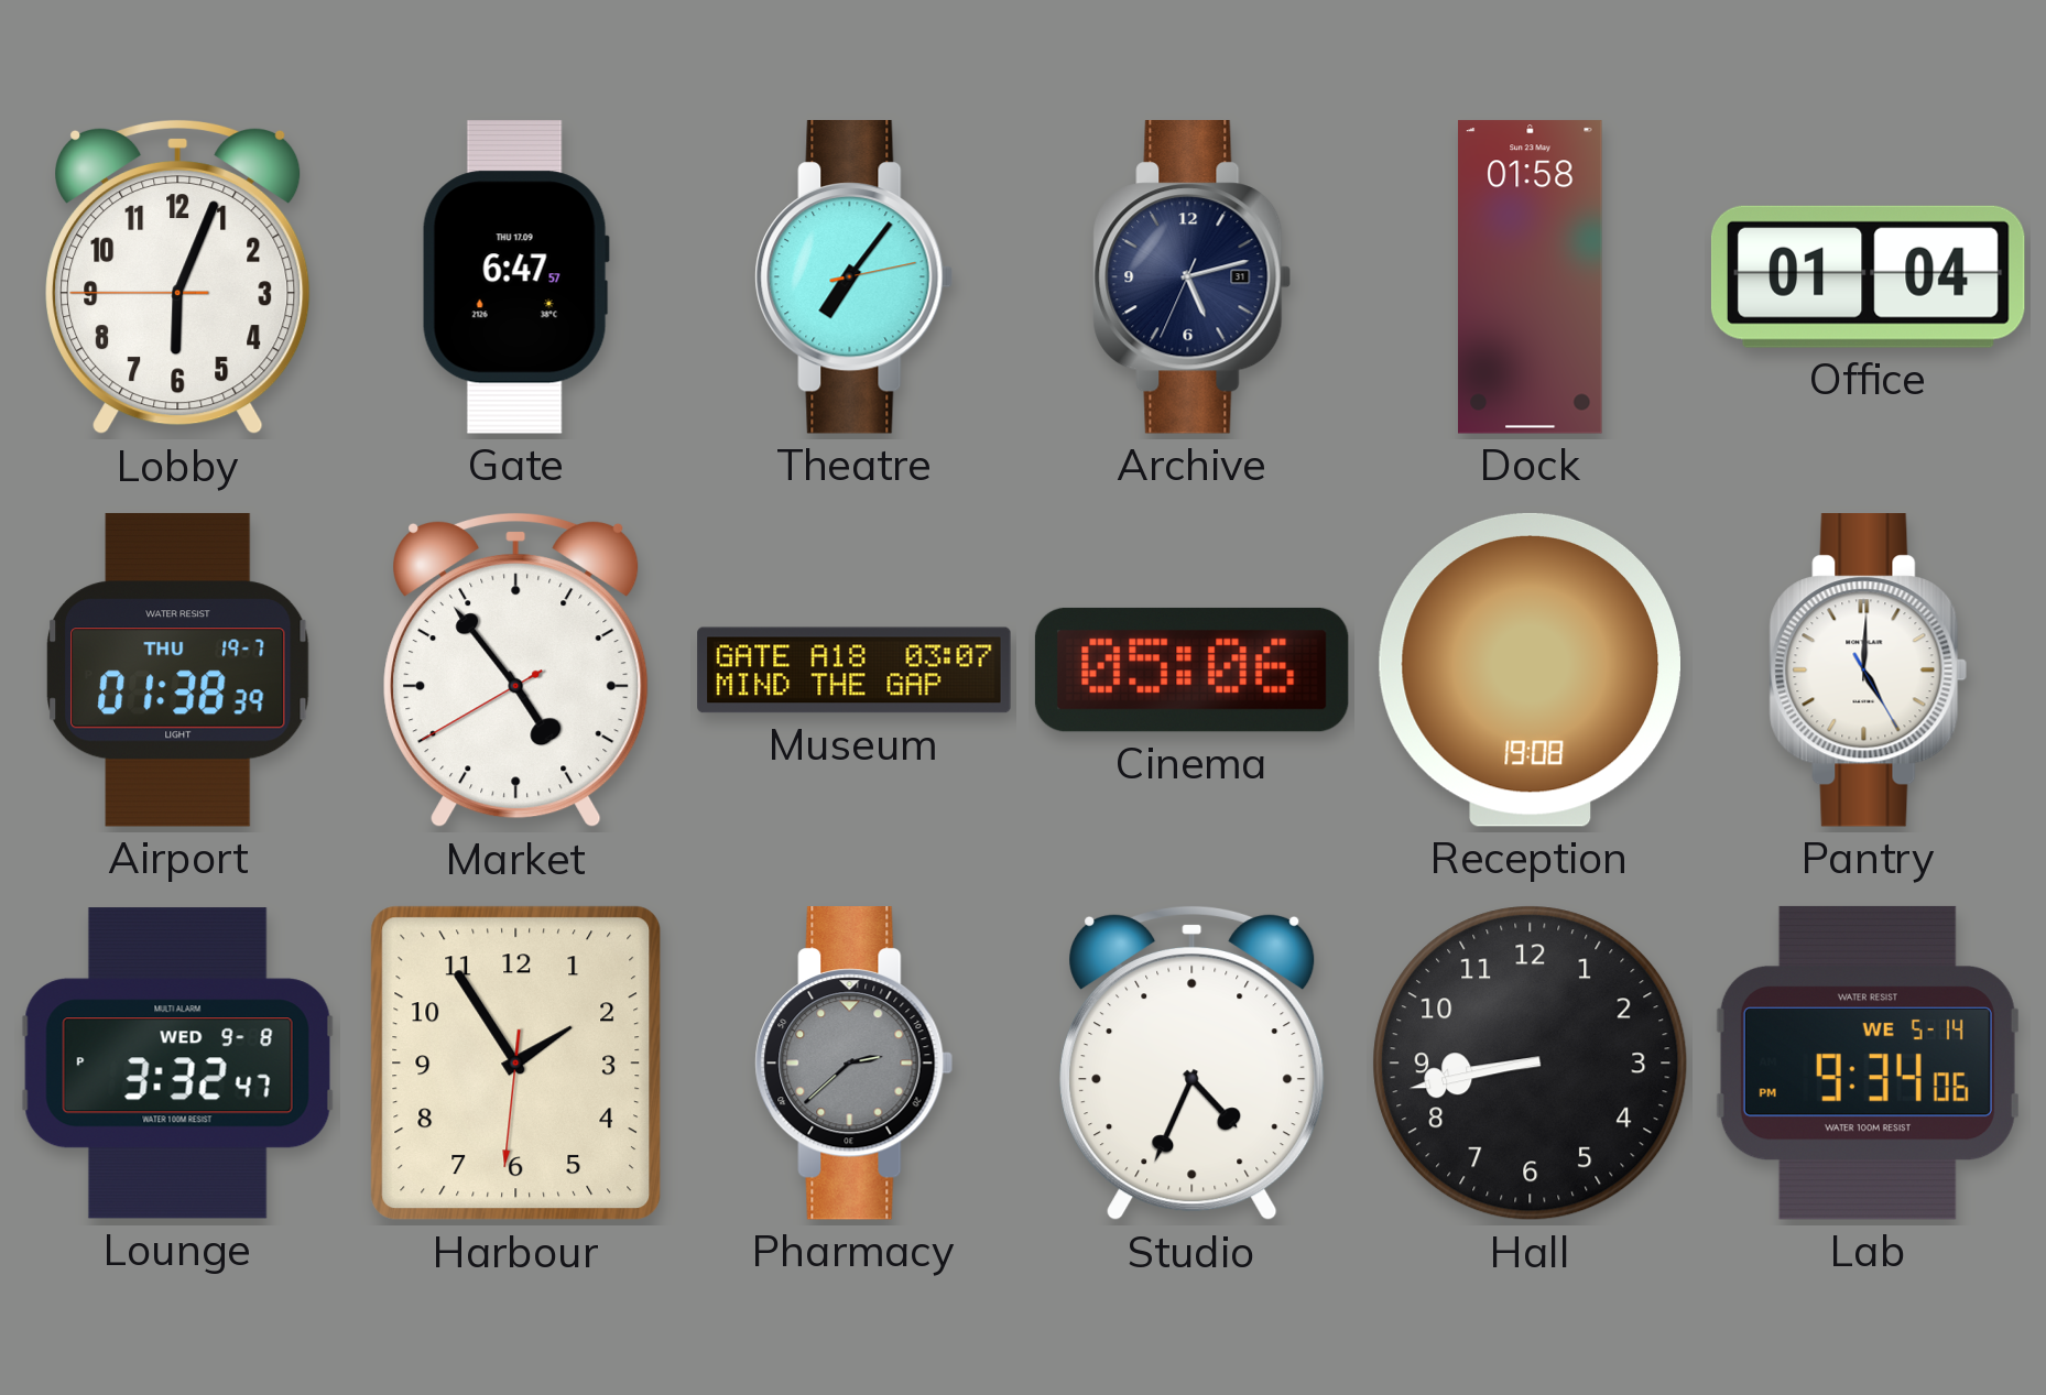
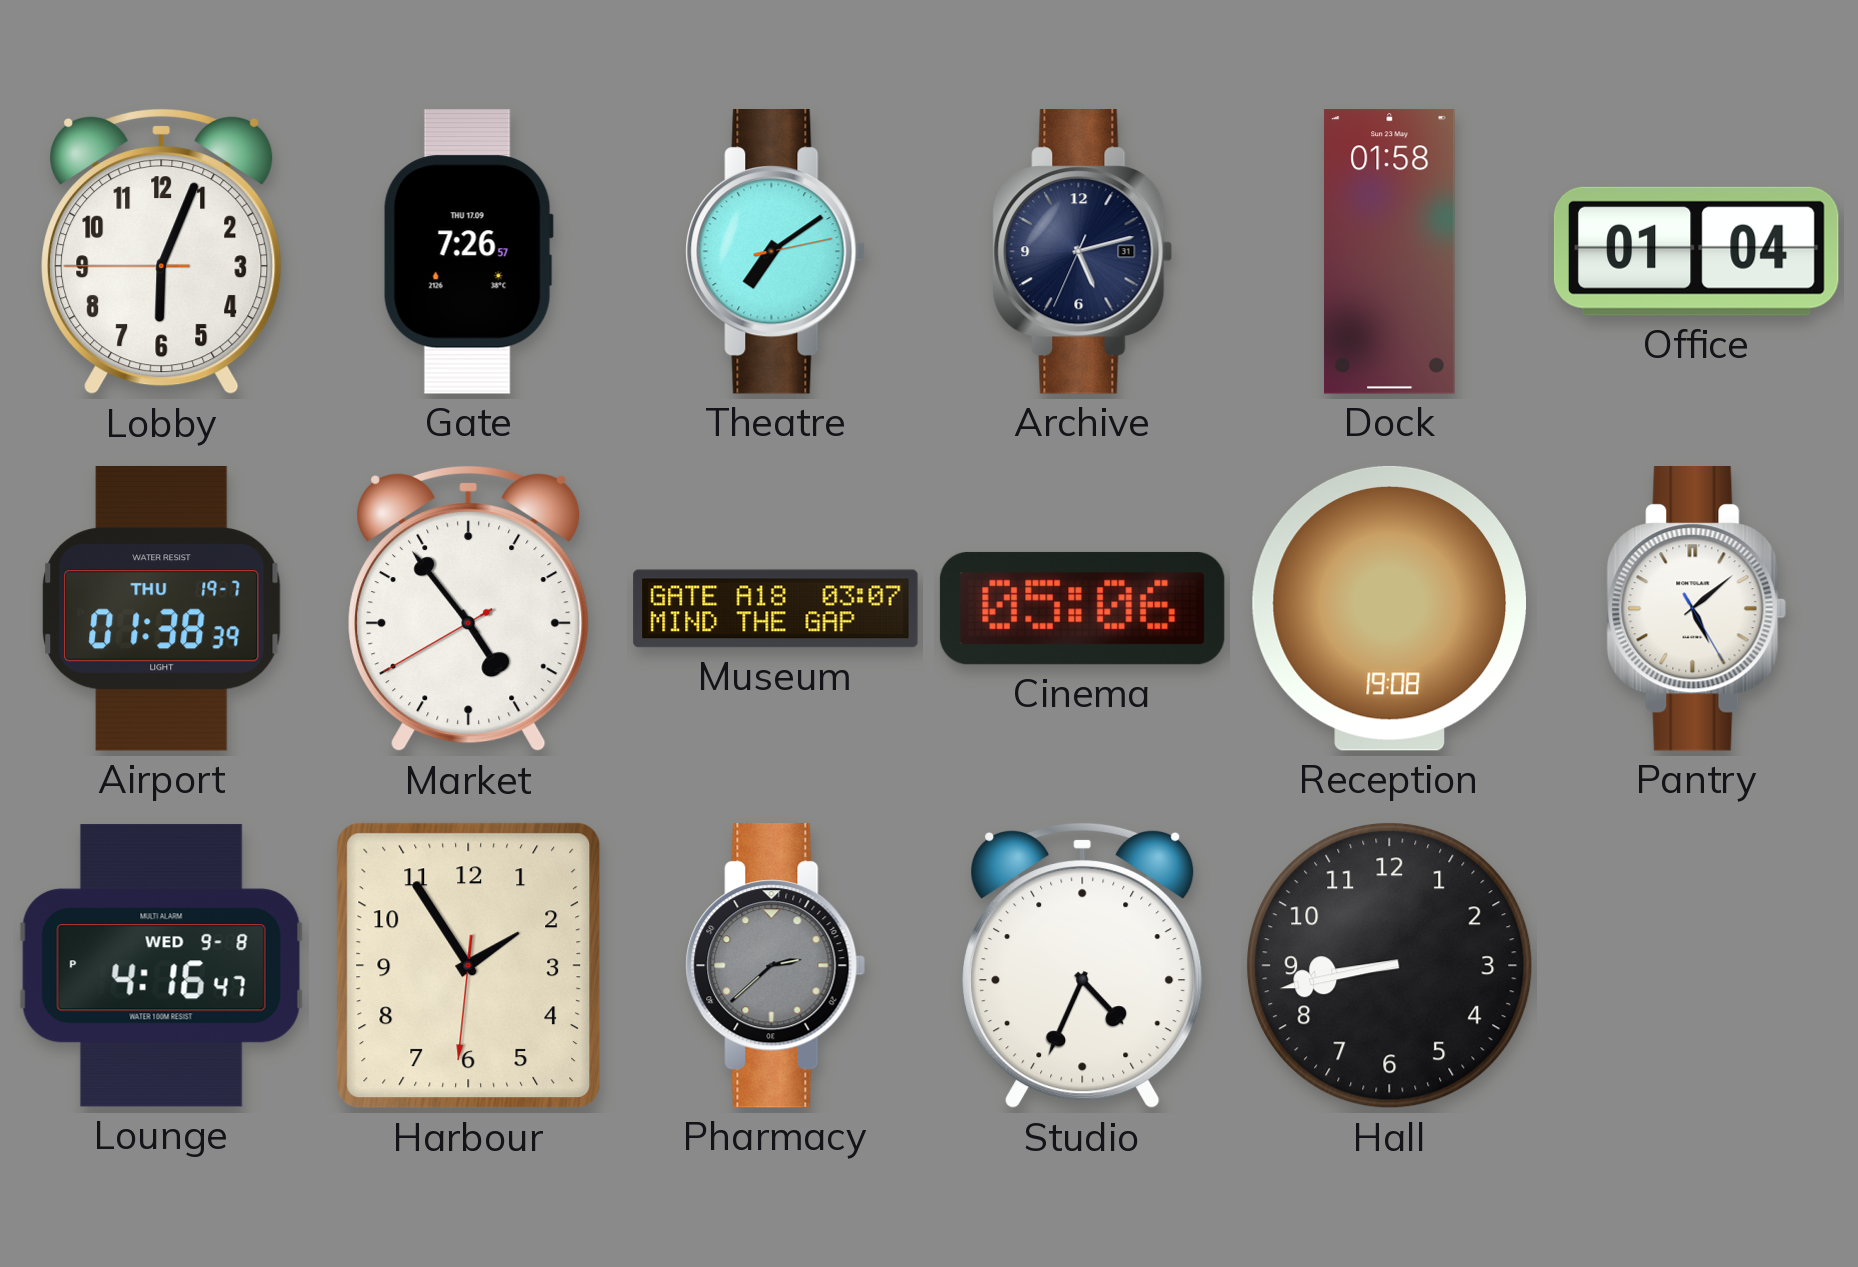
Gate: 6:47 -> 7:26
Theatre: 7:06 -> 7:09
Pantry: 5:00 -> 5:08
Lounge: 3:32 -> 4:16
Lab: 9:34 -> none
